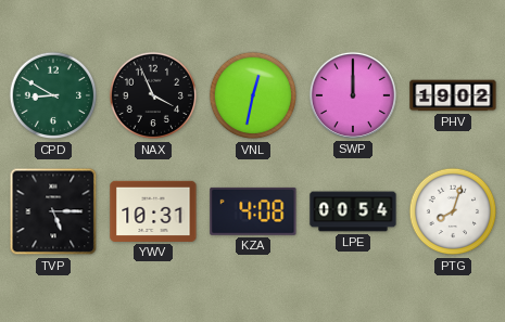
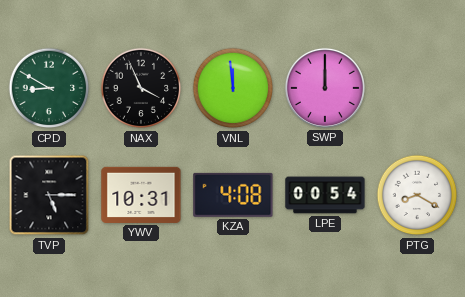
VNL: 12:32 -> 11:59
PHV: 19:02 -> none
PTG: 8:03 -> 8:20
